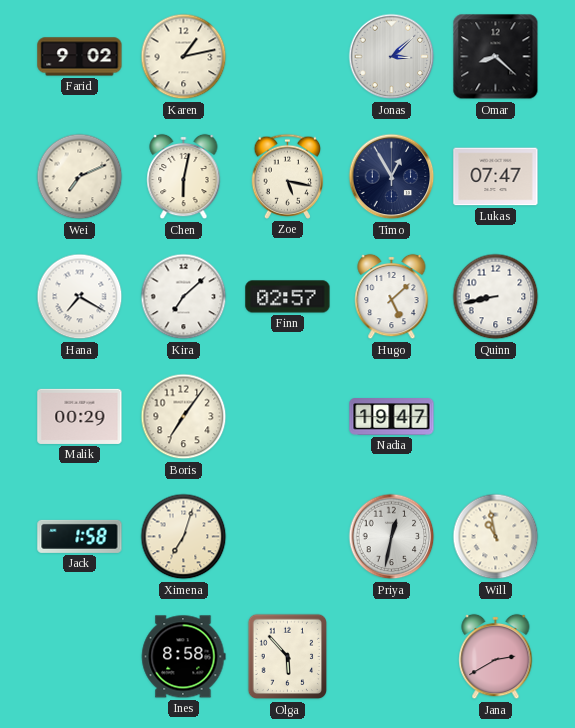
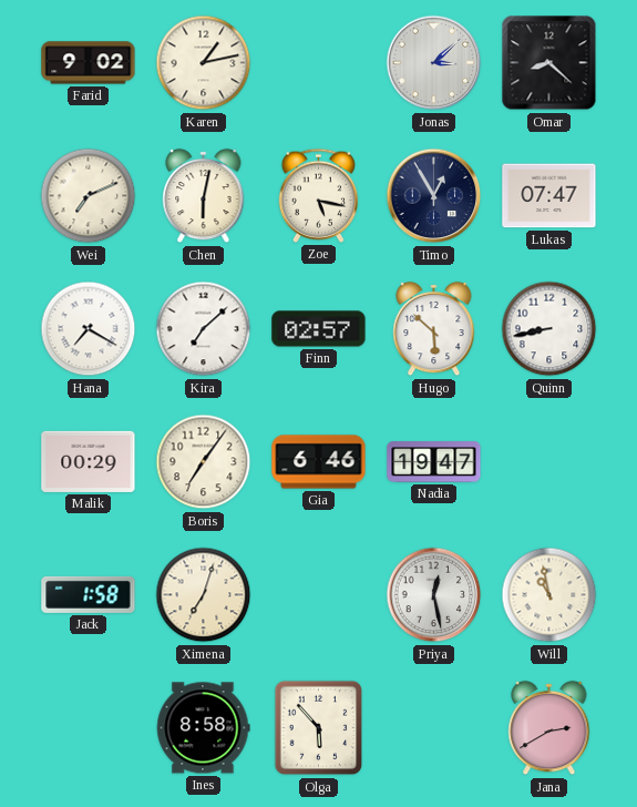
Hugo: 5:08 -> 5:52
Gia: none -> 6:46
Priya: 12:32 -> 12:28
